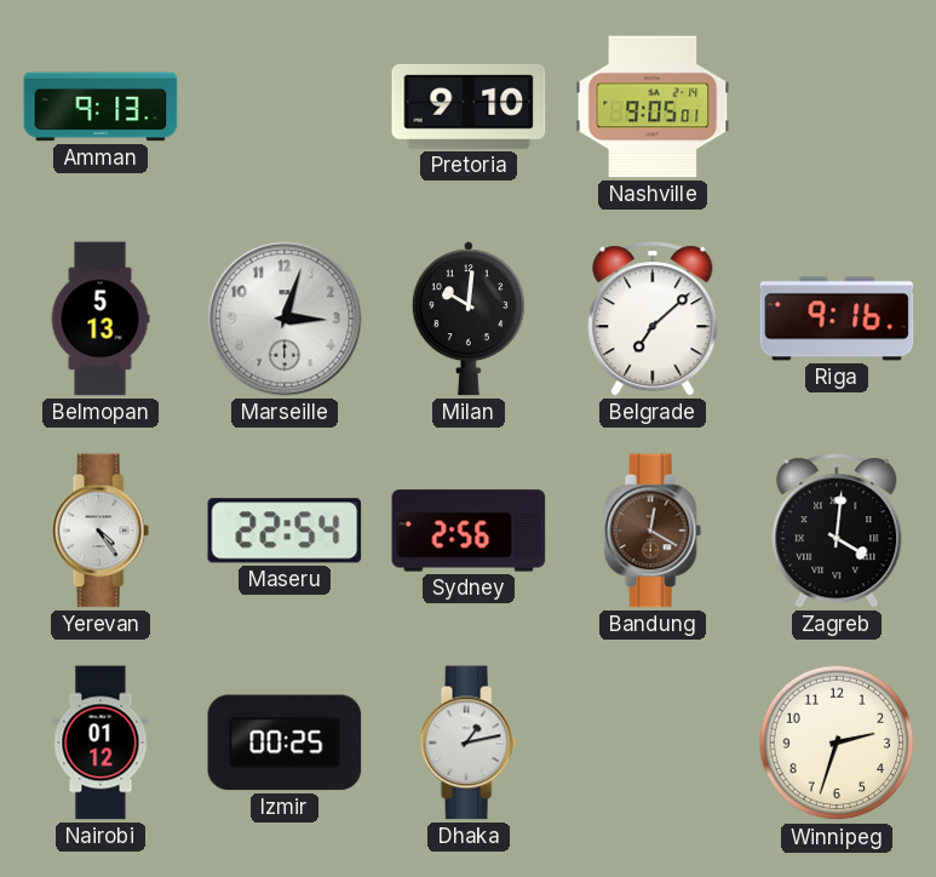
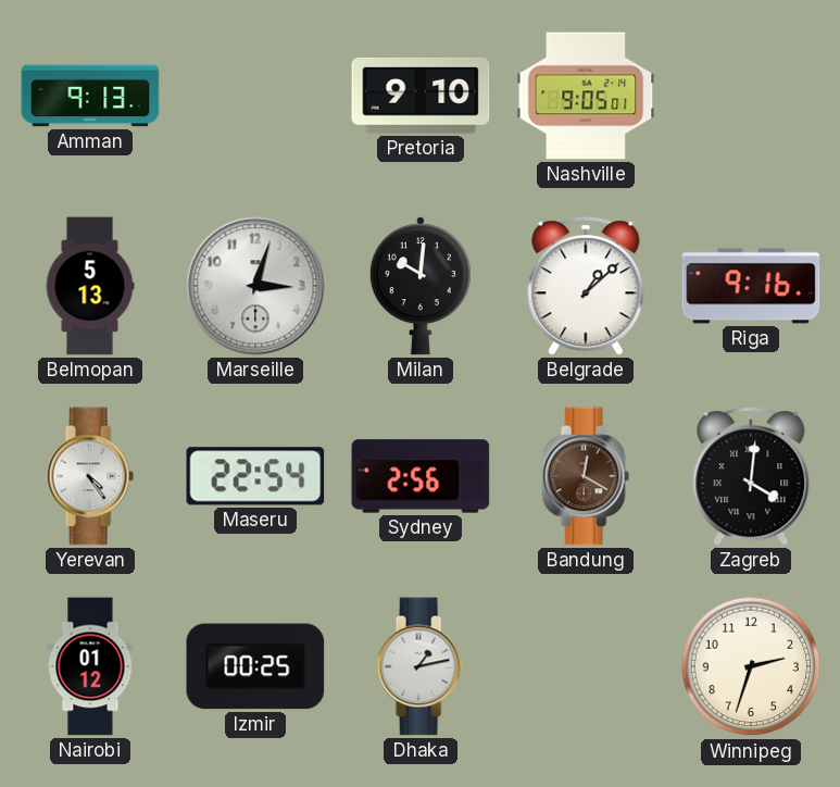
Belgrade: 7:08 -> 1:08
